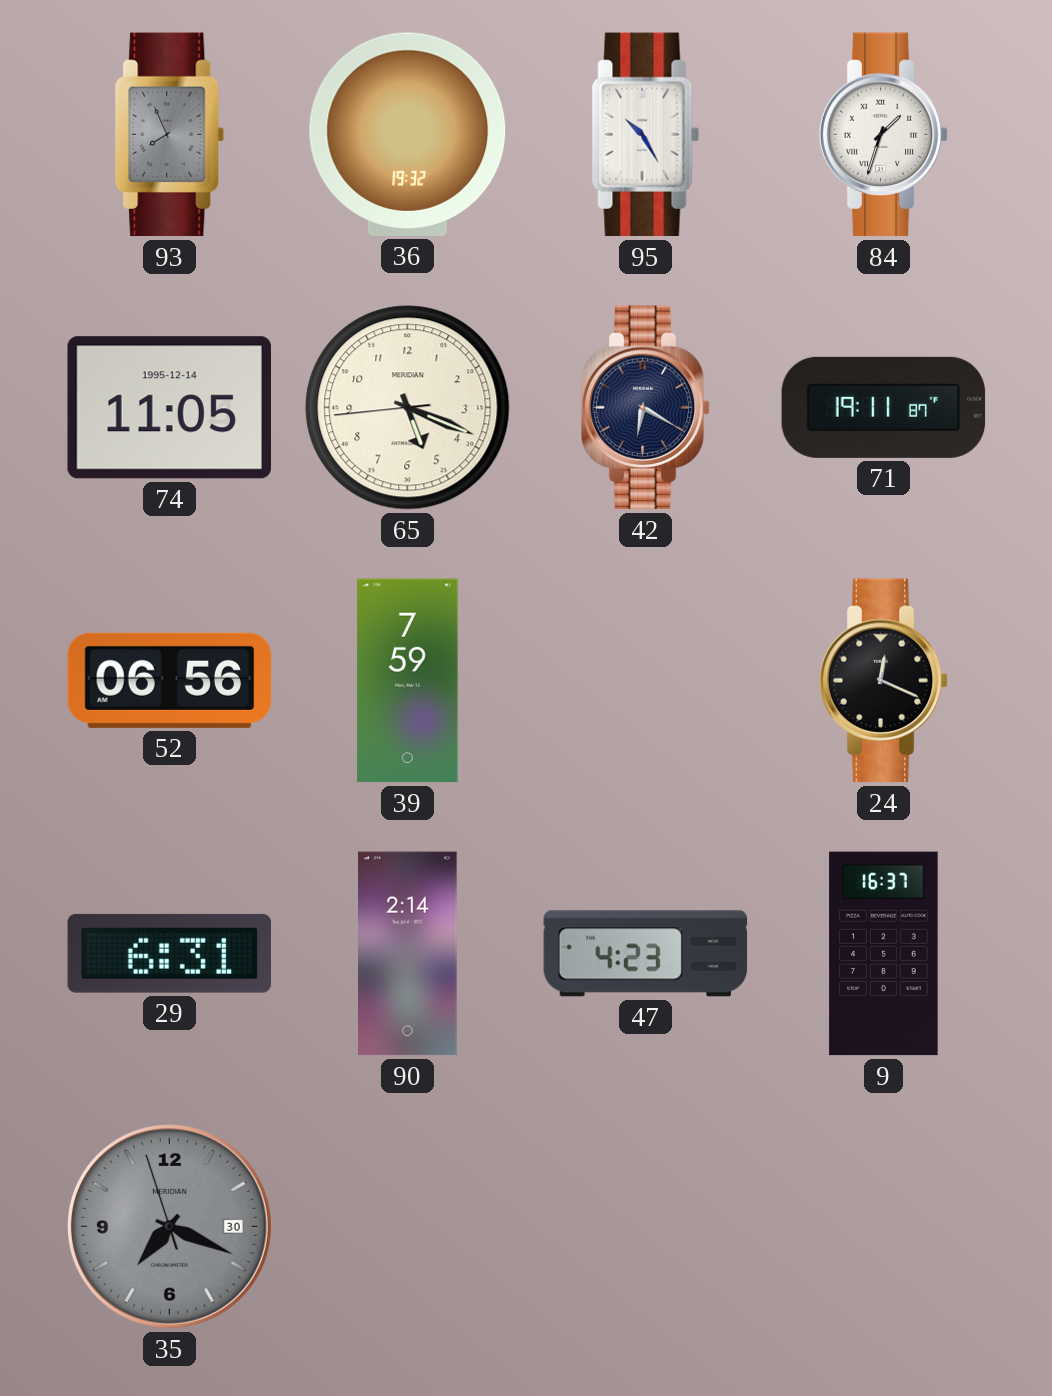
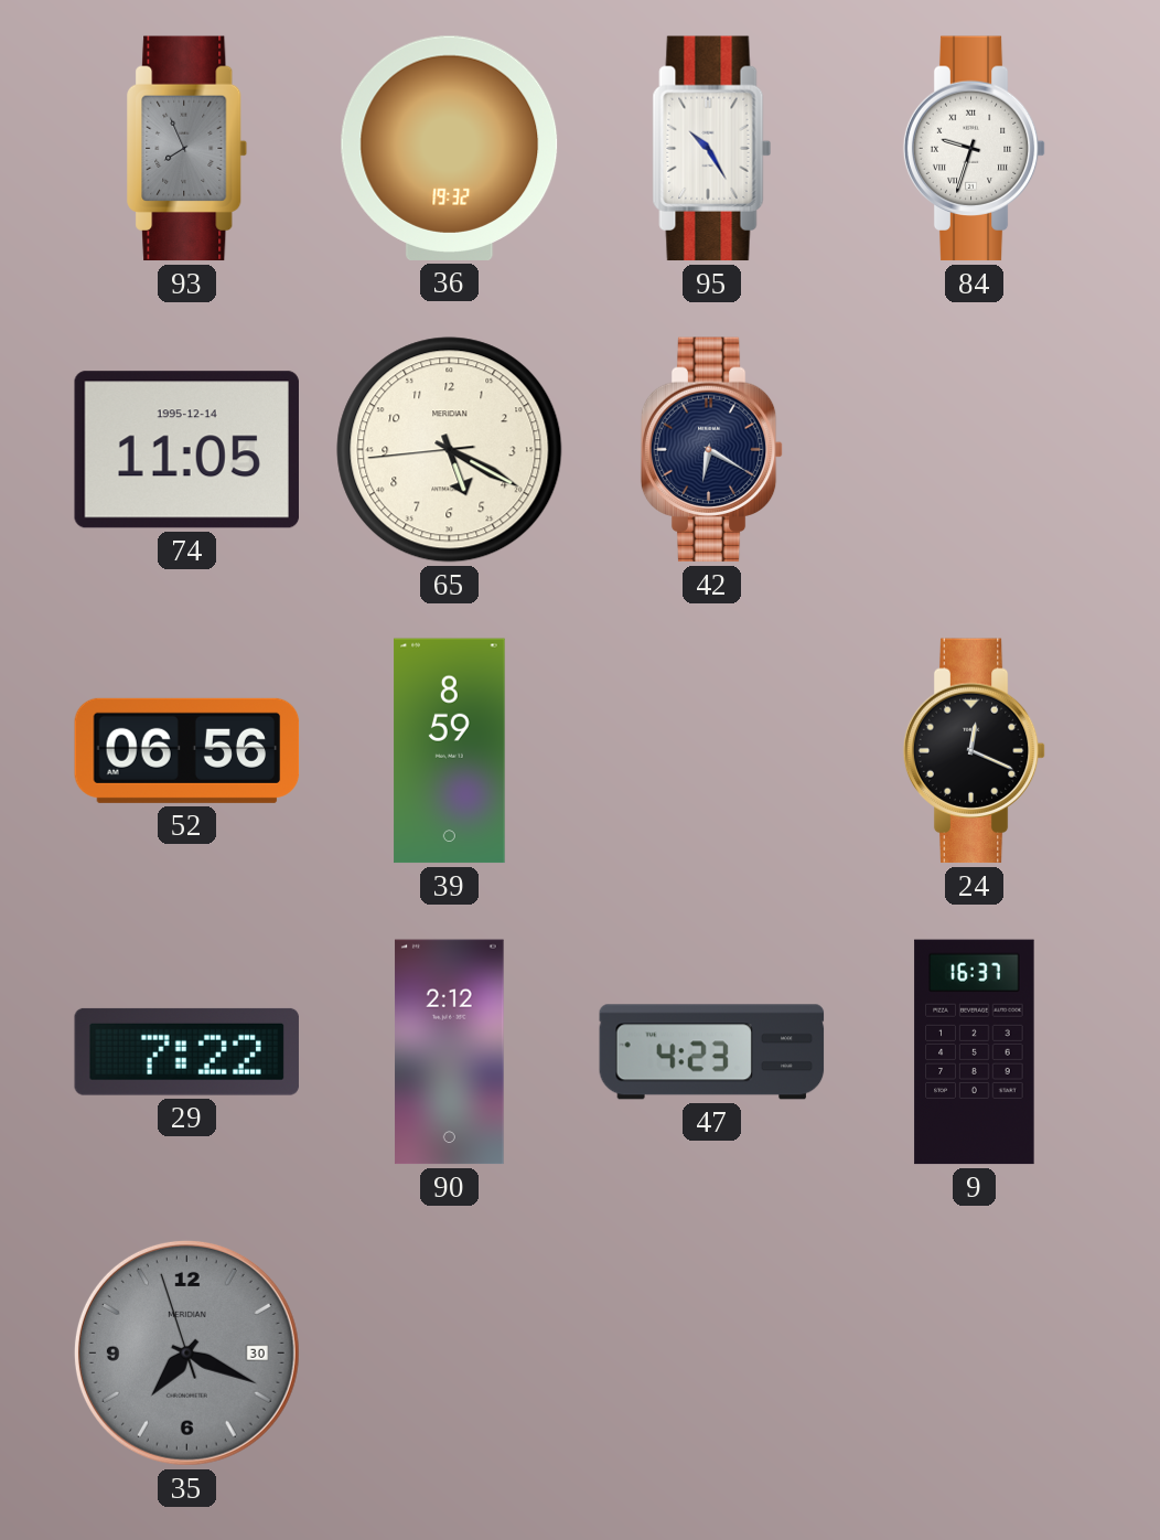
84: 1:33 -> 9:33
65: 5:18 -> 5:19
71: 19:11 -> none
39: 7:59 -> 8:59
29: 6:31 -> 7:22
90: 2:14 -> 2:12
